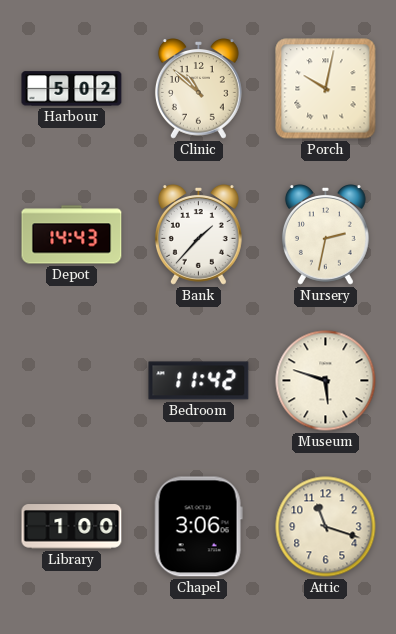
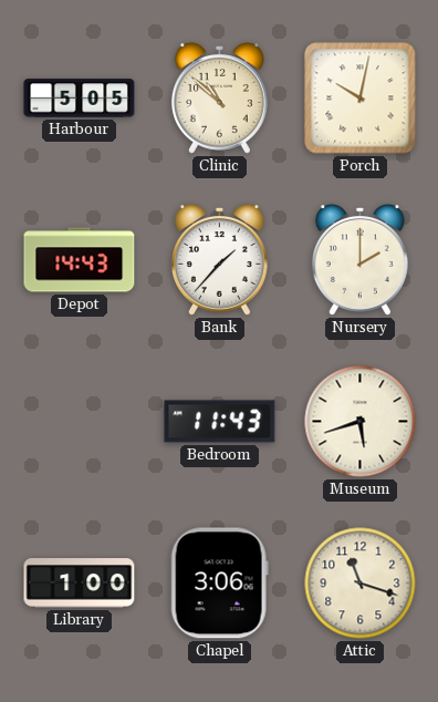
Harbour: 5:02 -> 5:05
Nursery: 2:32 -> 2:00
Bedroom: 11:42 -> 11:43
Museum: 5:48 -> 5:42
